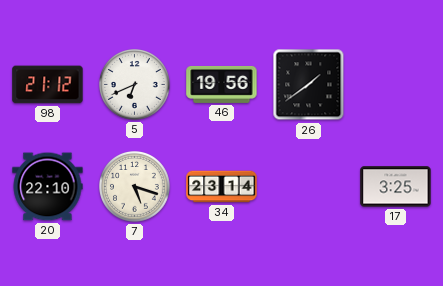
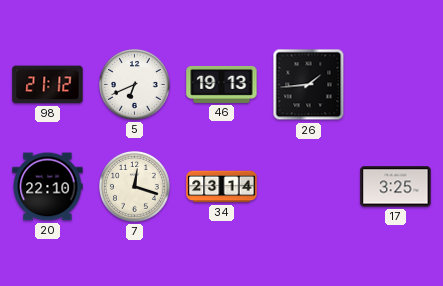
46: 19:56 -> 19:13
26: 1:39 -> 1:44
7: 5:18 -> 12:18
